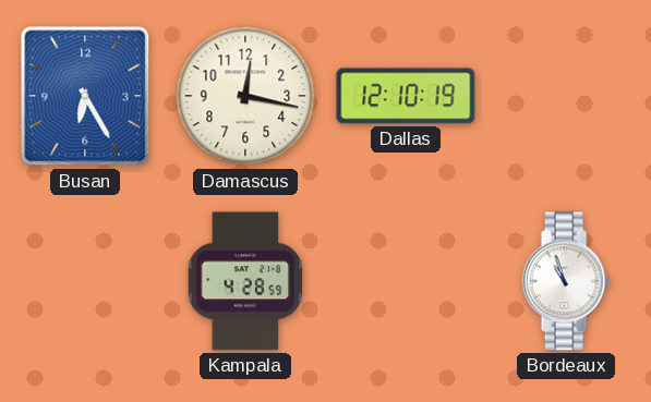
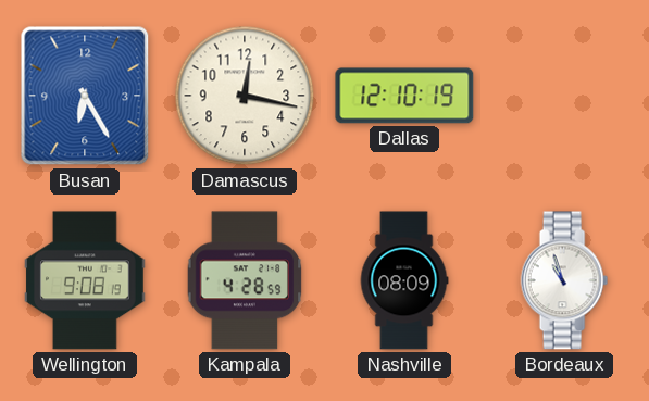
Wellington: none -> 9:08
Nashville: none -> 08:09
